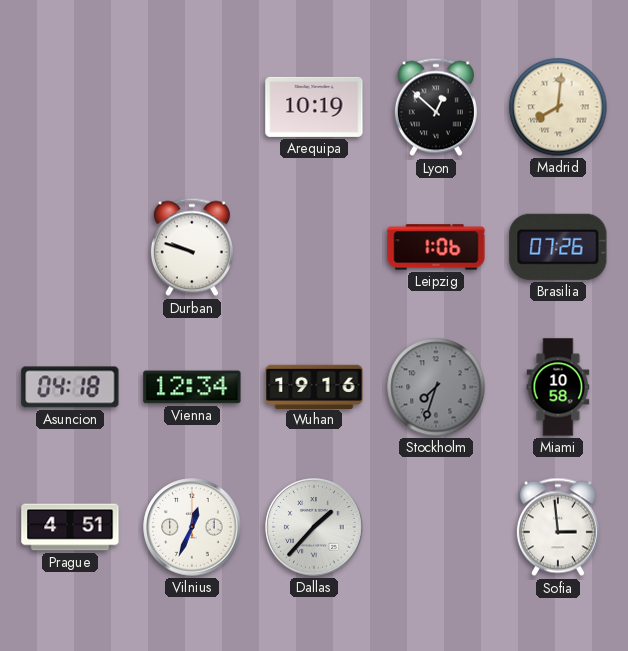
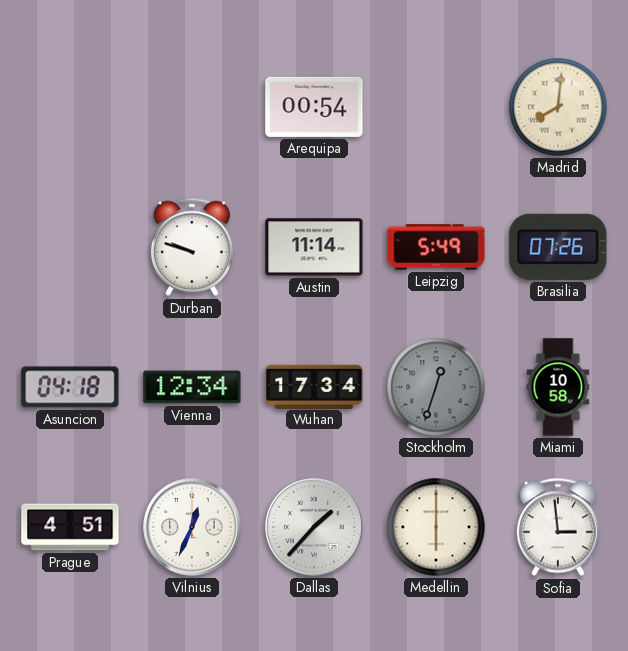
Arequipa: 10:19 -> 00:54
Lyon: 12:52 -> none
Austin: none -> 11:14
Leipzig: 1:06 -> 5:49
Wuhan: 19:16 -> 17:34
Stockholm: 7:33 -> 12:33
Medellin: none -> 6:00
